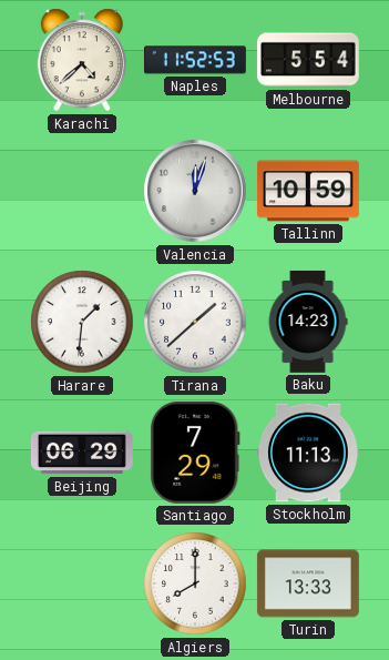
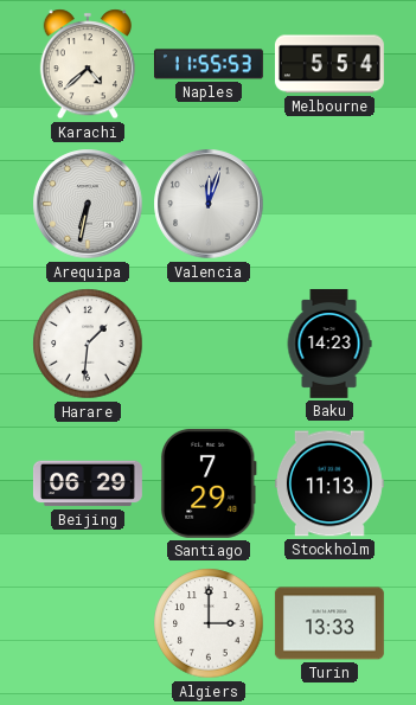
Naples: 11:52 -> 11:55
Arequipa: none -> 6:32
Tallinn: 10:59 -> none
Tirana: 1:38 -> none
Algiers: 8:00 -> 3:00
